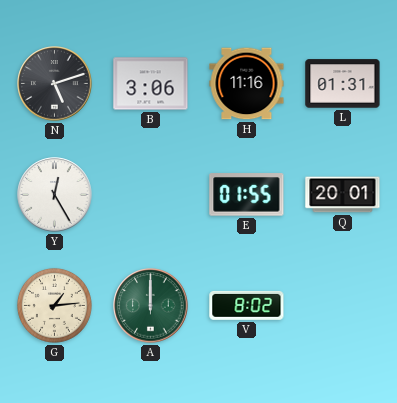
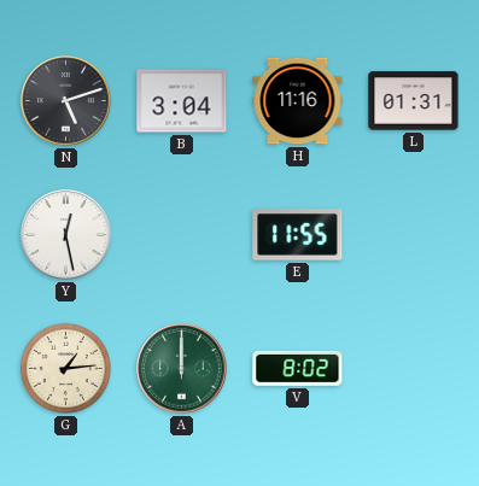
B: 3:06 -> 3:04
Y: 12:25 -> 12:28
E: 01:55 -> 11:55
Q: 20:01 -> none
